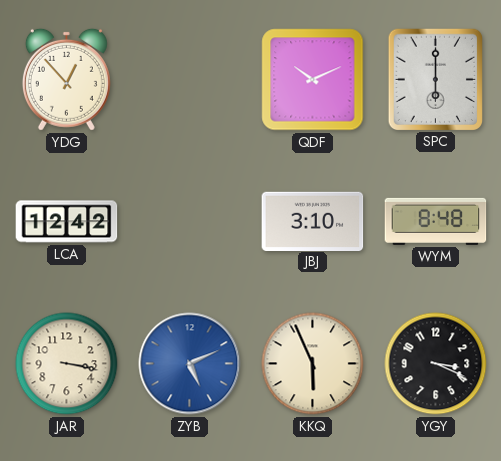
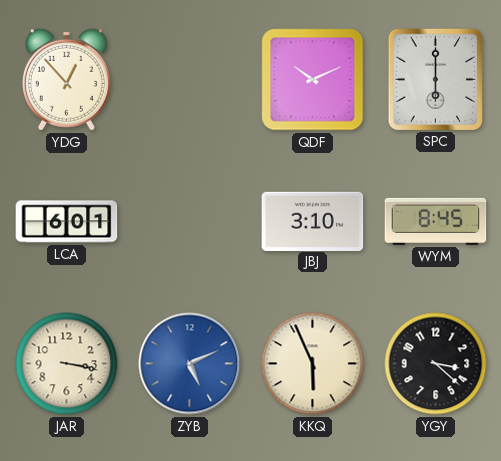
LCA: 12:42 -> 6:01
WYM: 8:48 -> 8:45
YGY: 3:19 -> 3:22
